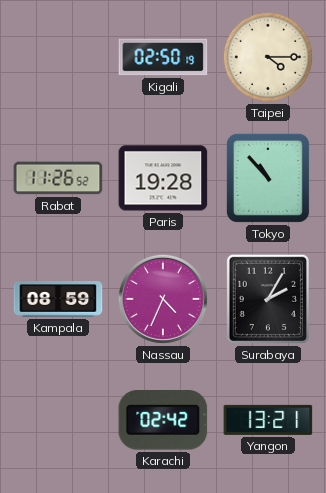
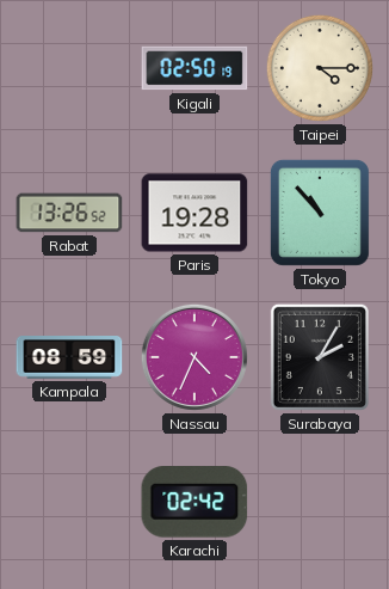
Rabat: 11:26 -> 13:26
Yangon: 13:21 -> none
